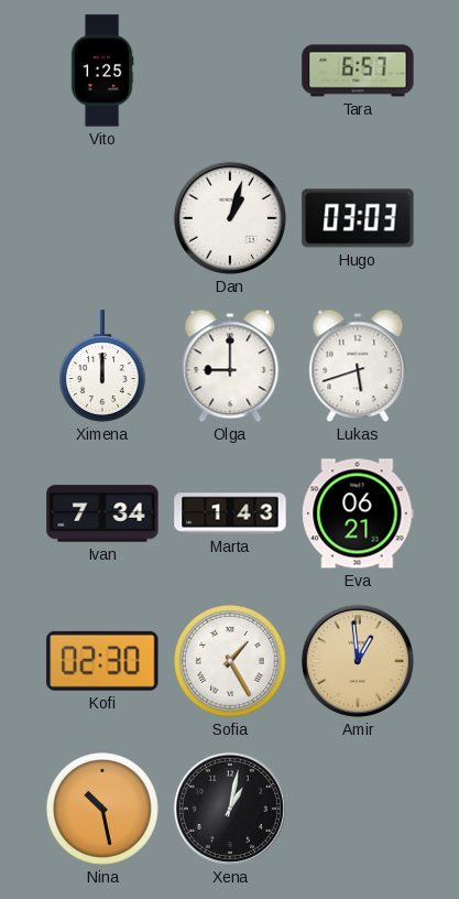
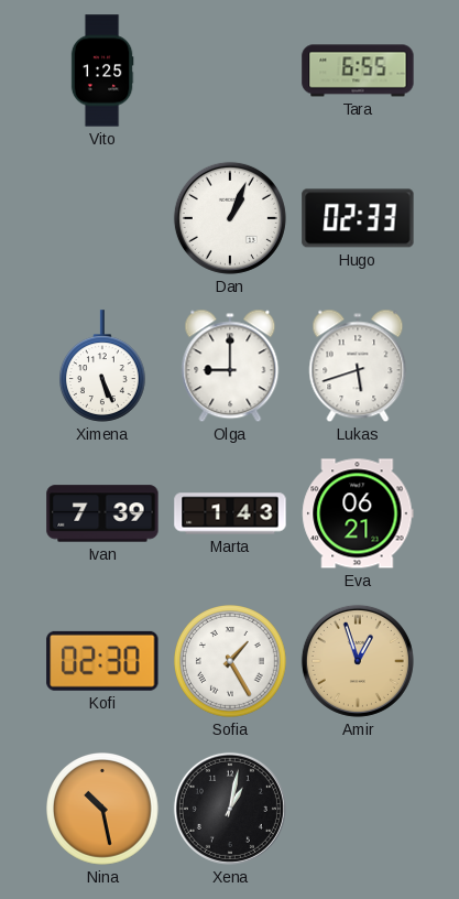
Tara: 6:57 -> 6:55
Dan: 1:03 -> 1:04
Hugo: 03:03 -> 02:33
Ximena: 12:00 -> 5:26
Ivan: 7:34 -> 7:39
Amir: 12:59 -> 12:57
